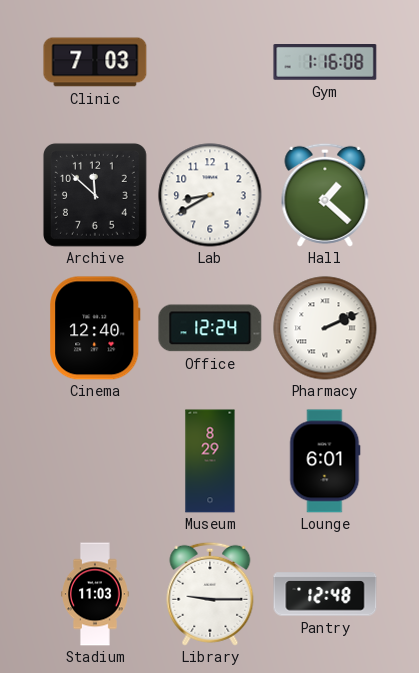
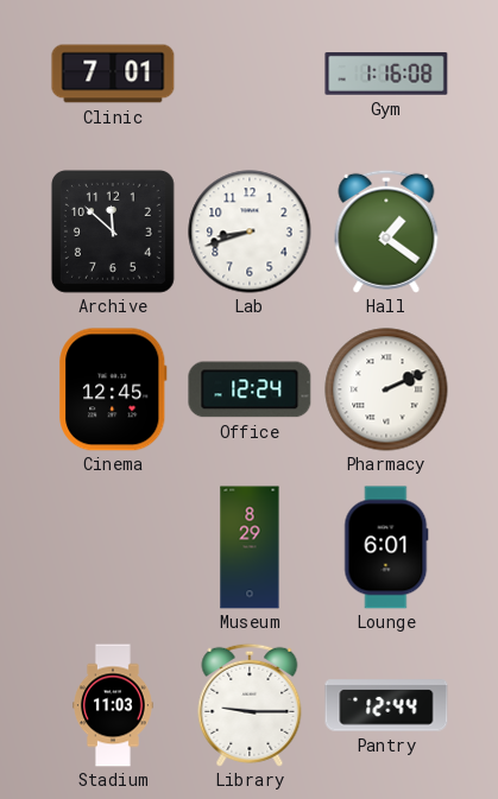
Clinic: 7:03 -> 7:01
Lab: 8:40 -> 8:42
Hall: 1:22 -> 1:21
Cinema: 12:40 -> 12:45
Pantry: 12:48 -> 12:44
